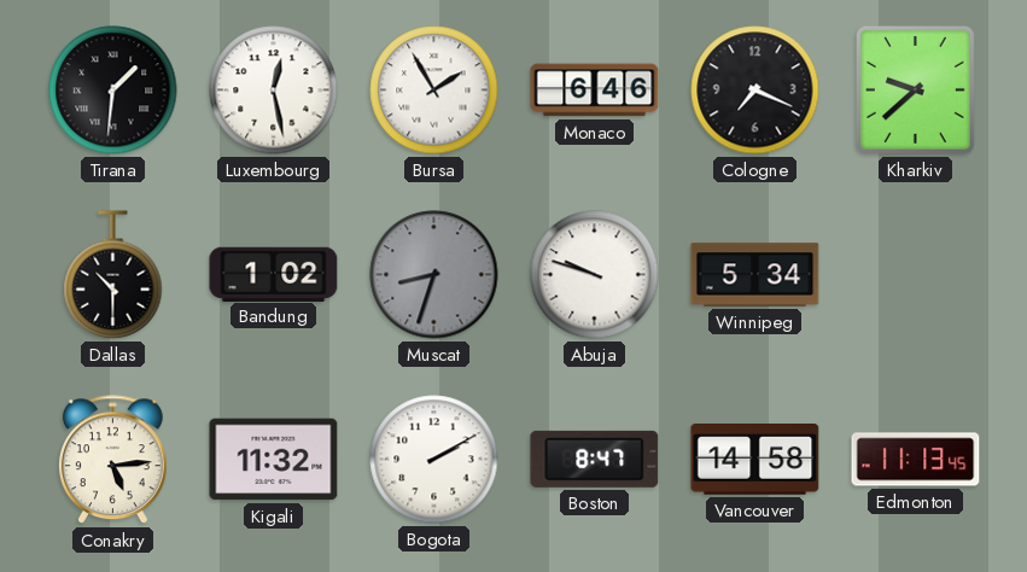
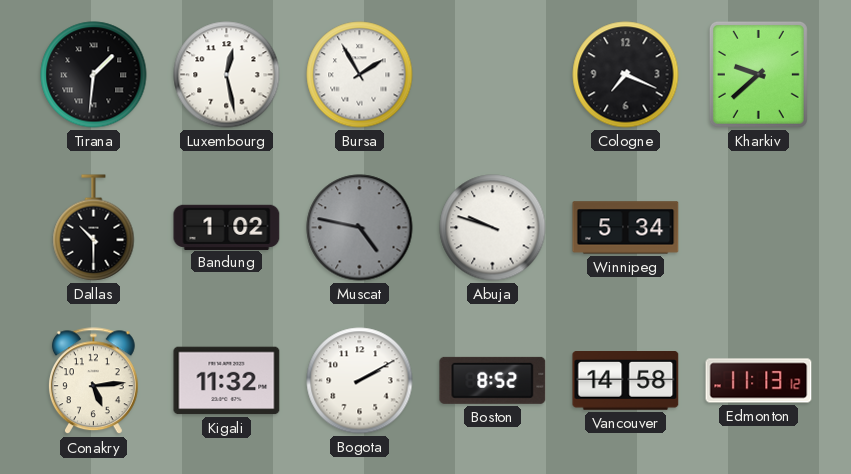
Monaco: 6:46 -> none
Muscat: 8:33 -> 4:47
Boston: 8:47 -> 8:52
Edmonton: 11:13:45 -> 11:13:12
